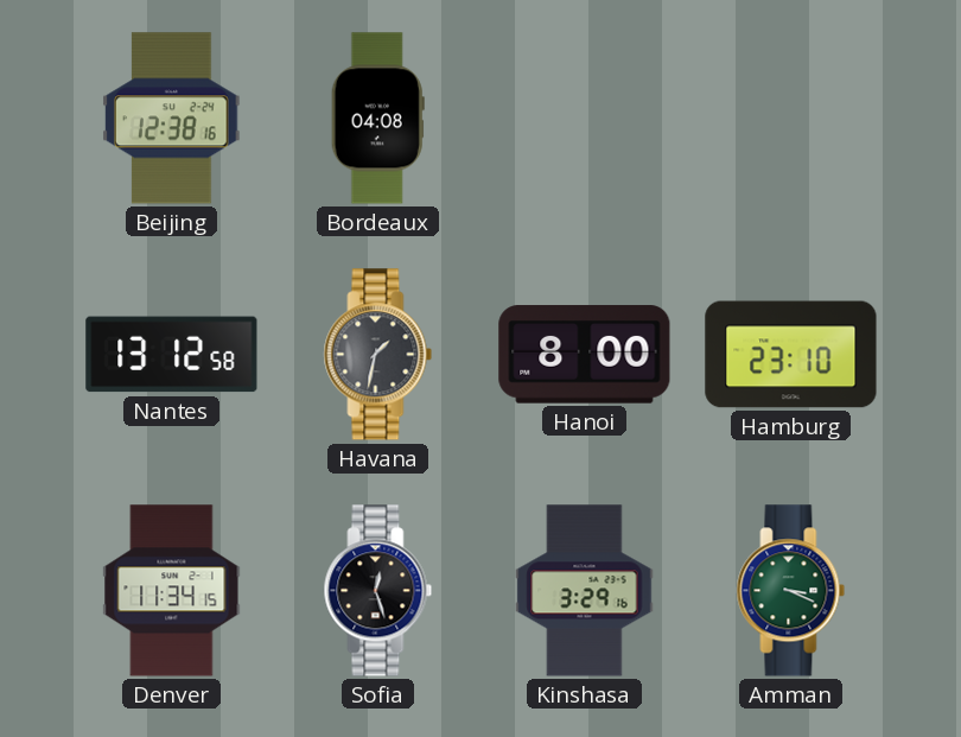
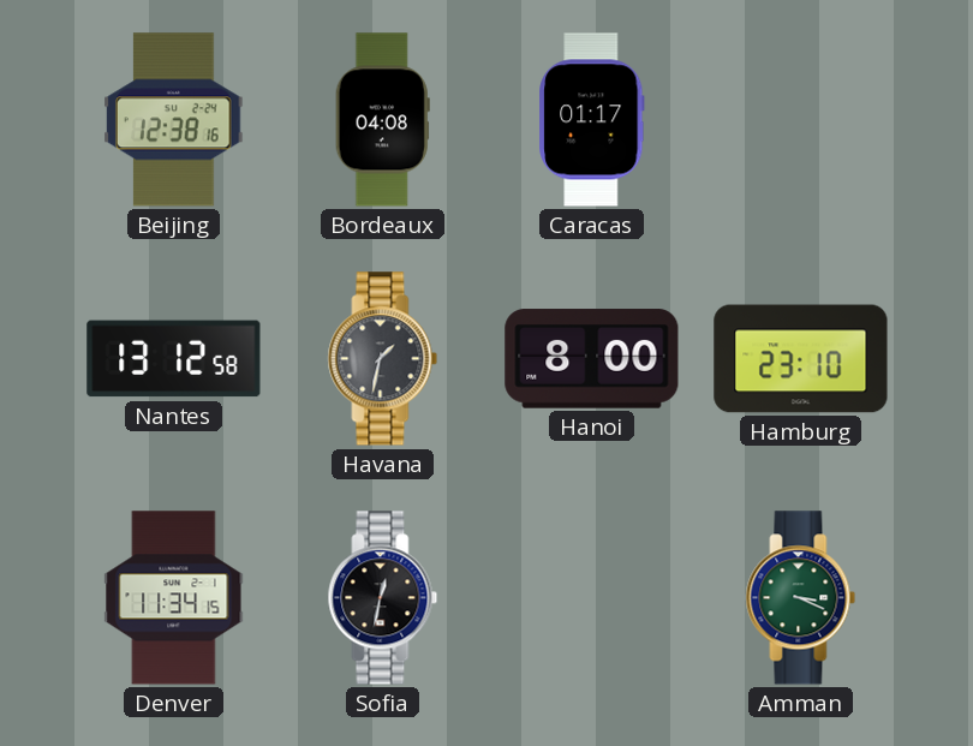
Caracas: none -> 01:17
Sofia: 12:27 -> 12:32
Kinshasa: 3:29 -> none
